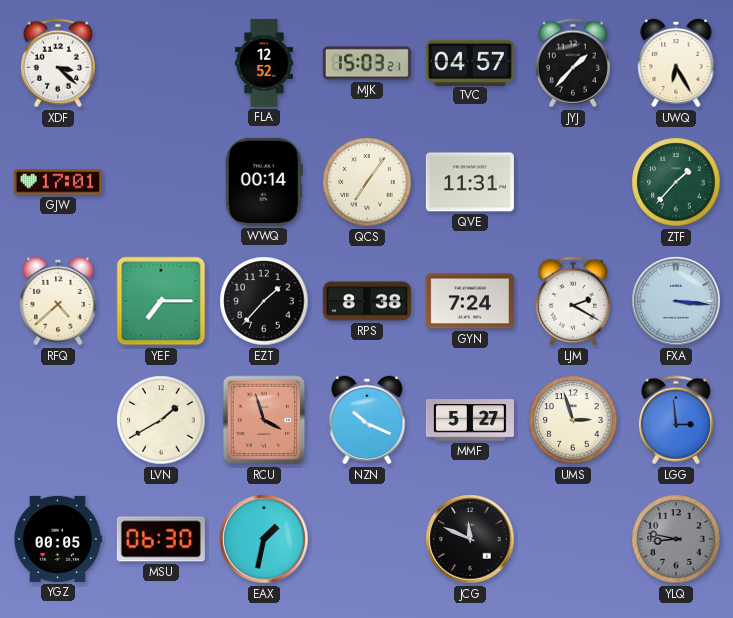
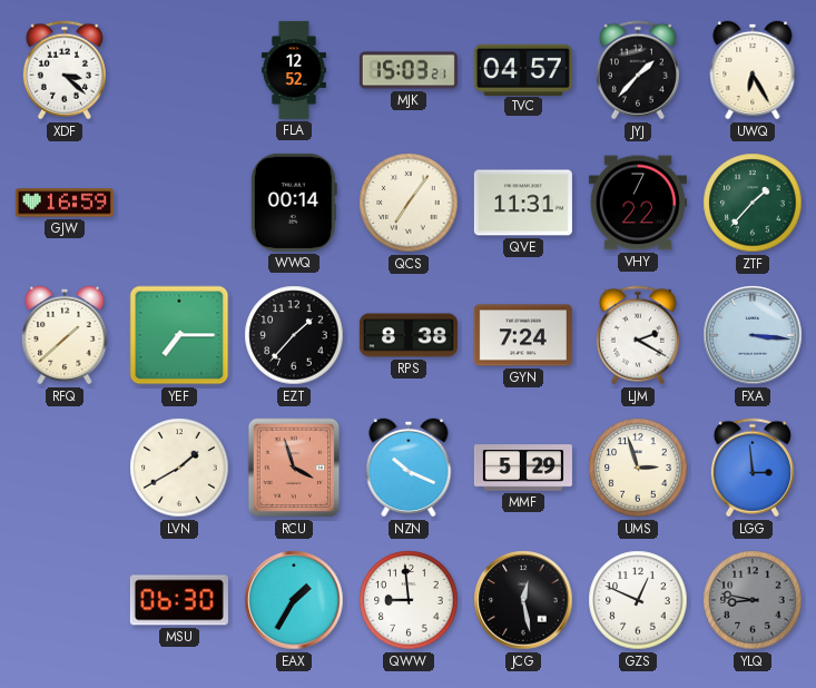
GJW: 17:01 -> 16:59
VHY: none -> 7:22
RFQ: 4:38 -> 1:38
MMF: 5:27 -> 5:29
YGZ: 00:05 -> none
EAX: 1:32 -> 1:35
QWW: none -> 8:59
JCG: 11:49 -> 12:28
GZS: none -> 12:49
